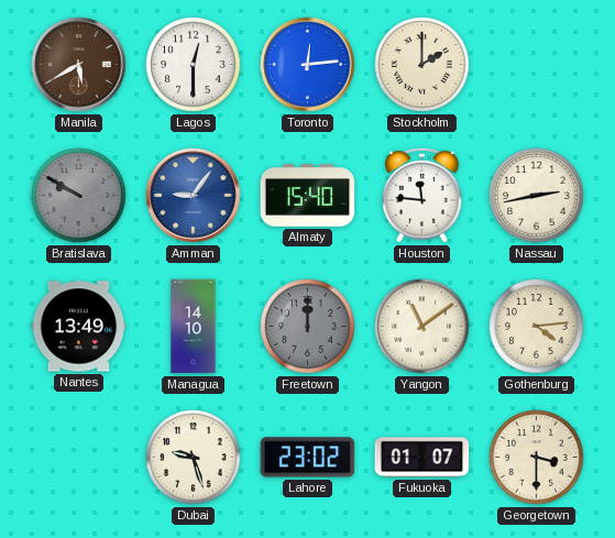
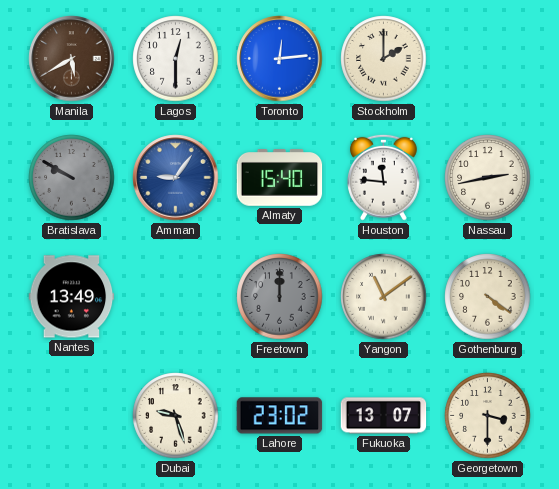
Managua: 14:10 -> none
Gothenburg: 4:14 -> 4:21
Fukuoka: 01:07 -> 13:07
